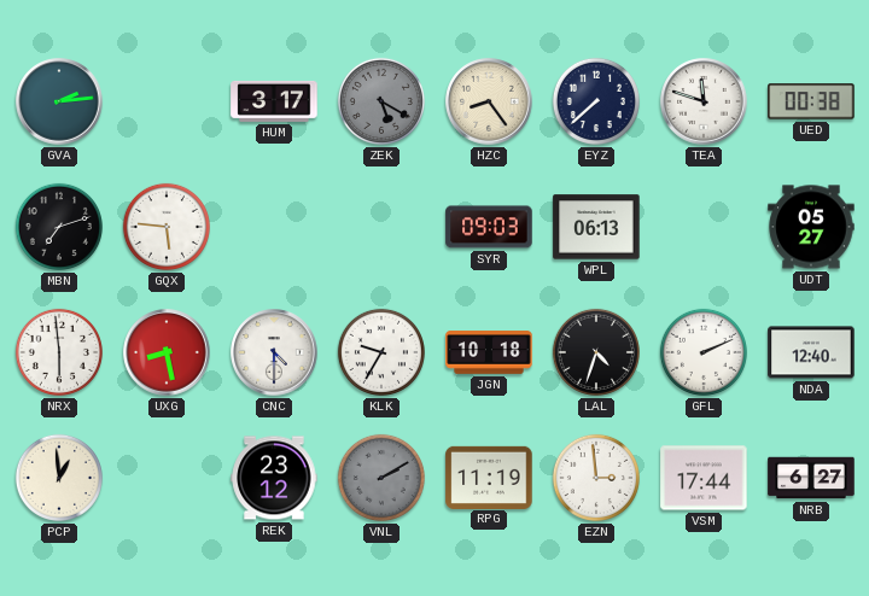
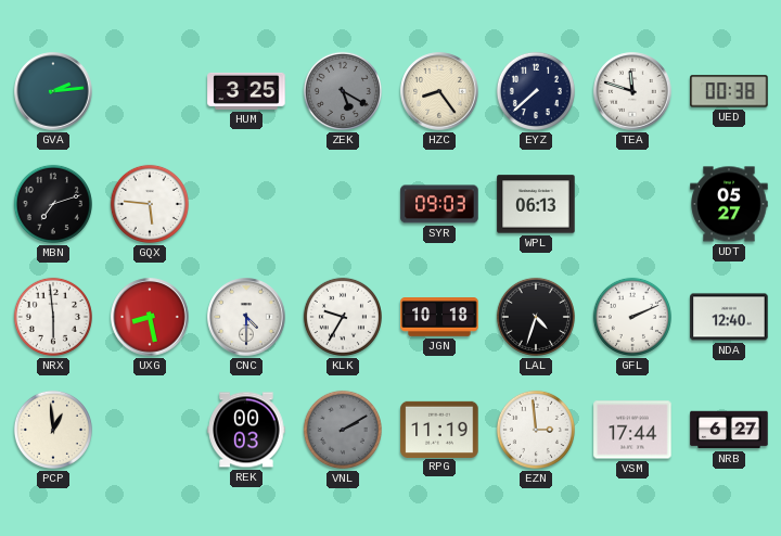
HUM: 3:17 -> 3:25
REK: 23:12 -> 00:03
